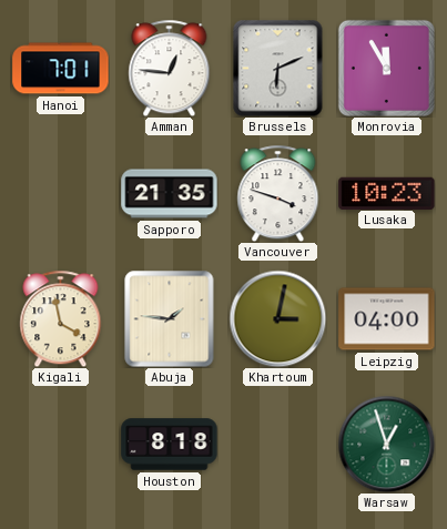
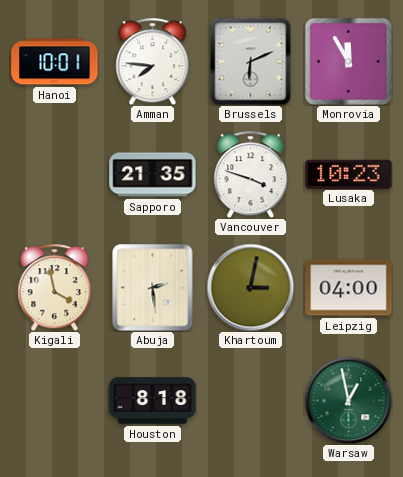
Hanoi: 7:01 -> 10:01
Amman: 12:46 -> 7:46
Abuja: 1:46 -> 2:29
Warsaw: 12:57 -> 12:58
